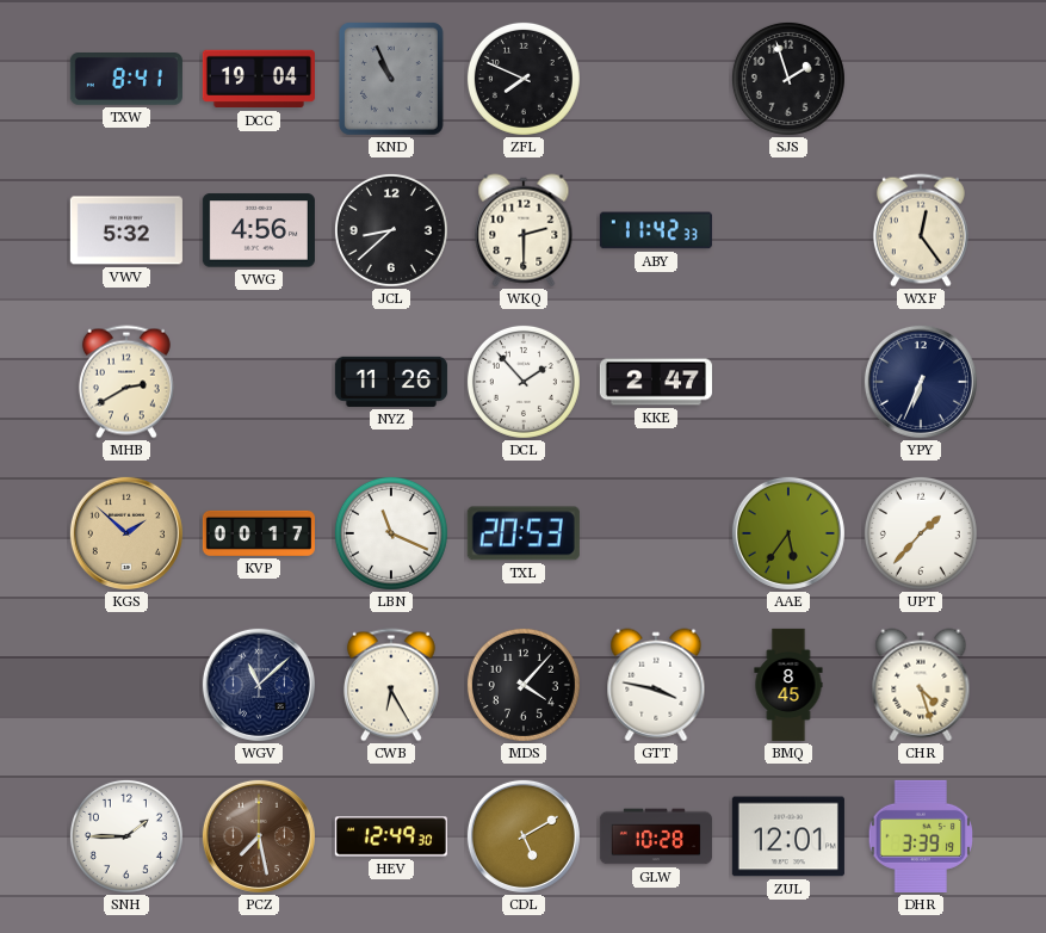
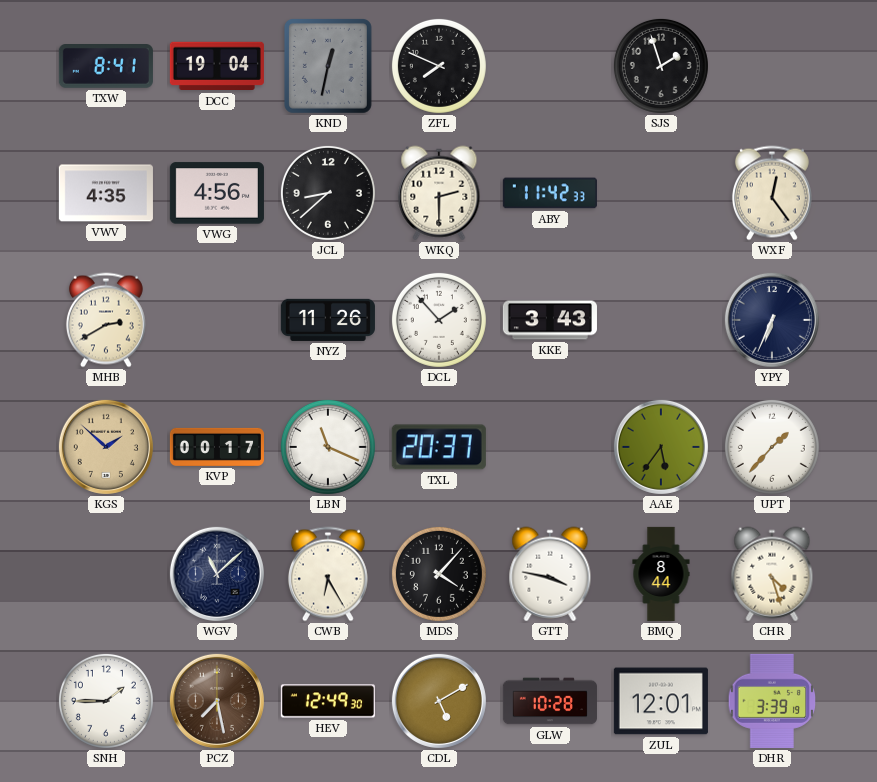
KND: 10:56 -> 12:32
VWV: 5:32 -> 4:35
KKE: 2:47 -> 3:43
TXL: 20:53 -> 20:37
BMQ: 8:45 -> 8:44
